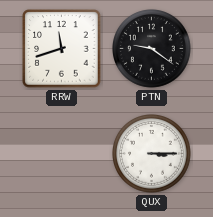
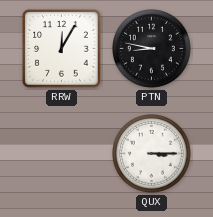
RRW: 11:42 -> 12:05
PTN: 9:21 -> 8:47
